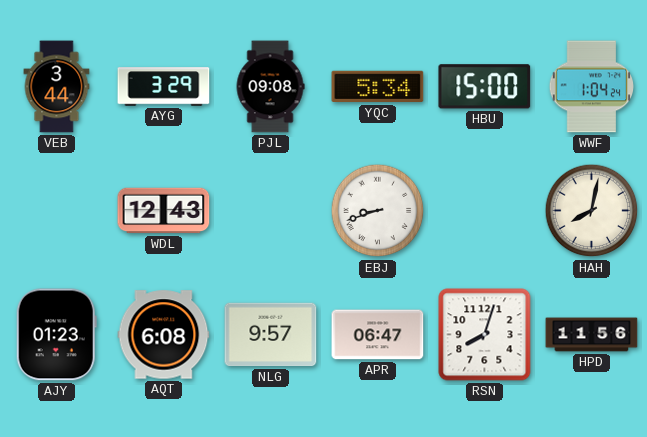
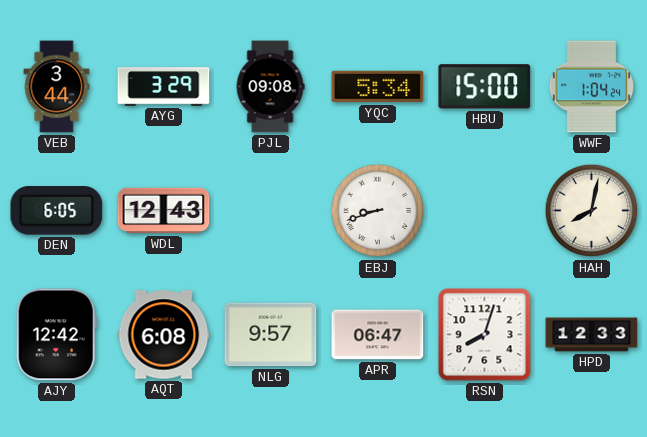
DEN: none -> 6:05
AJY: 01:23 -> 12:42
HPD: 11:56 -> 12:33
